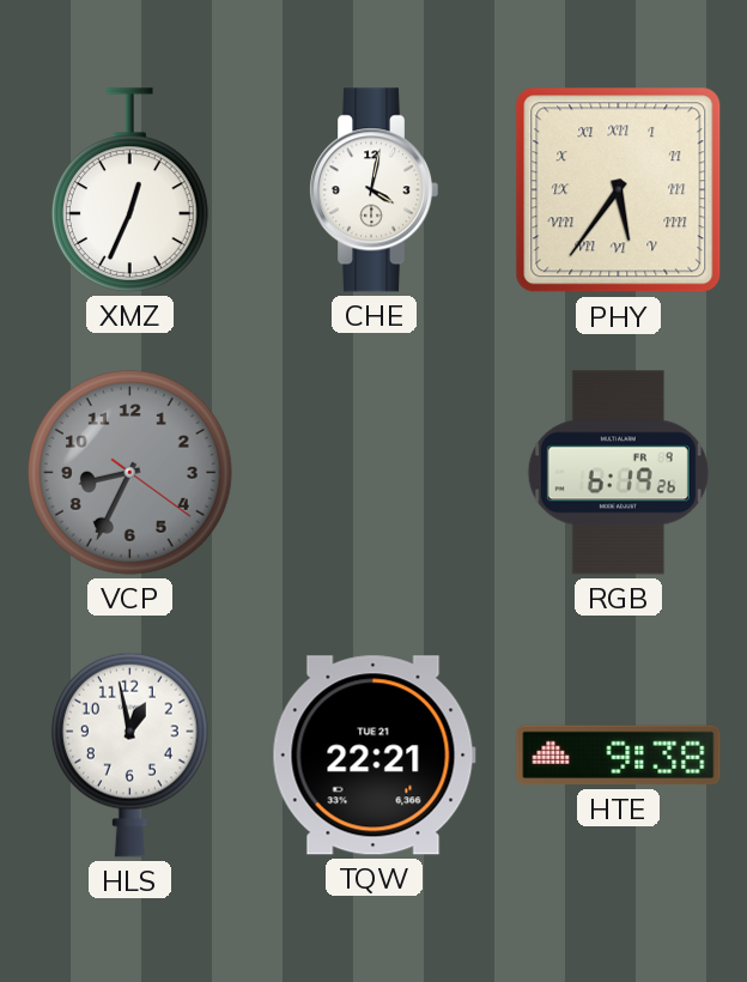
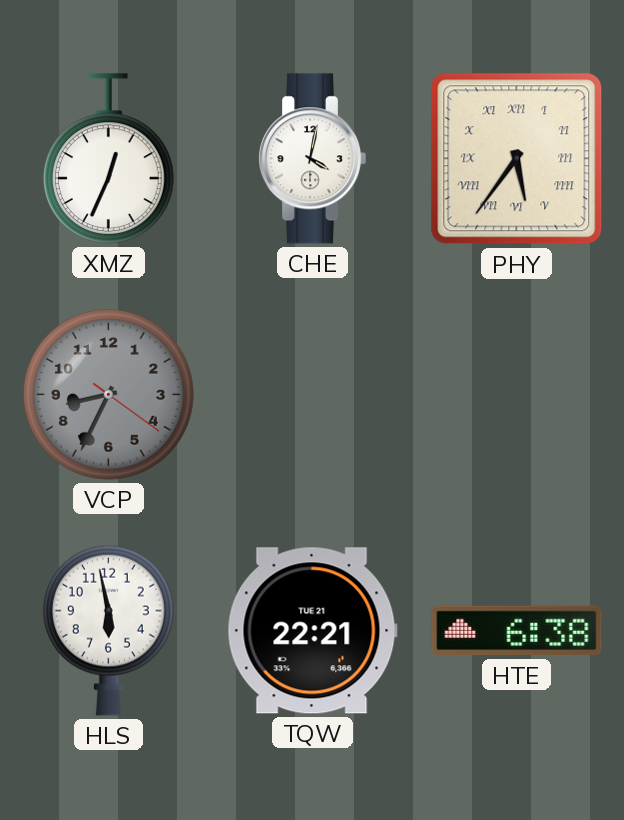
RGB: 6:19 -> none
HLS: 12:58 -> 5:58
HTE: 9:38 -> 6:38
